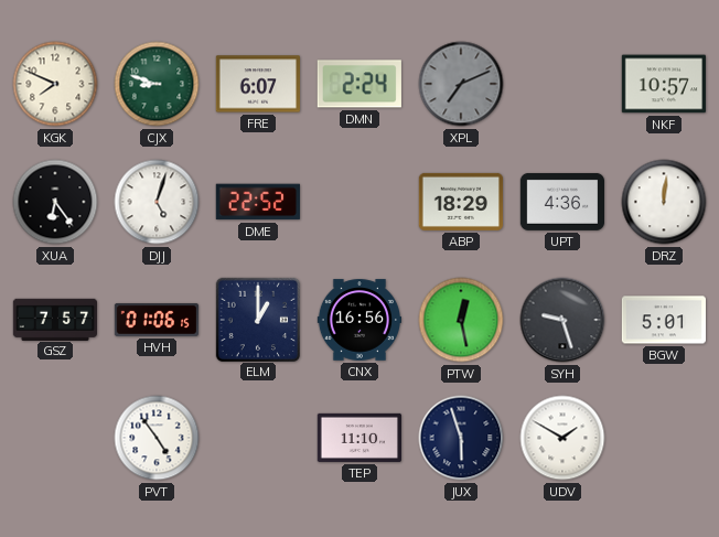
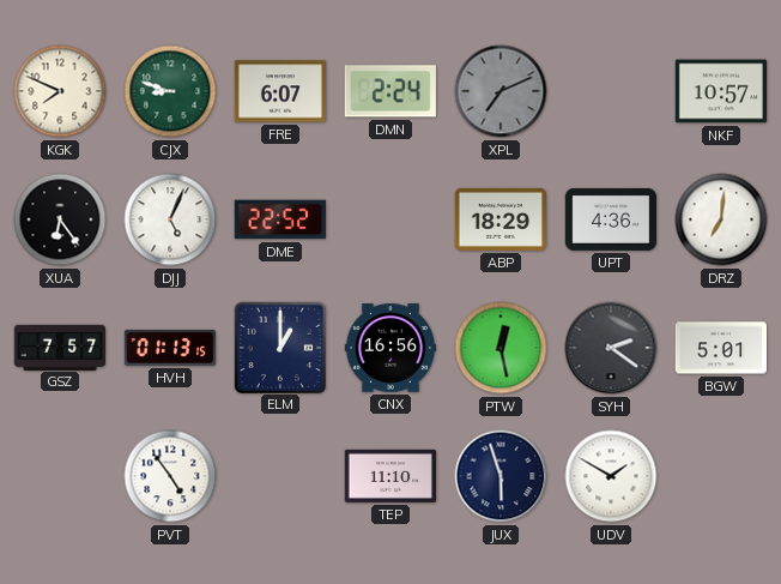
DJJ: 5:03 -> 5:04
DRZ: 12:01 -> 7:01
HVH: 01:06 -> 01:13
SYH: 9:27 -> 2:21
